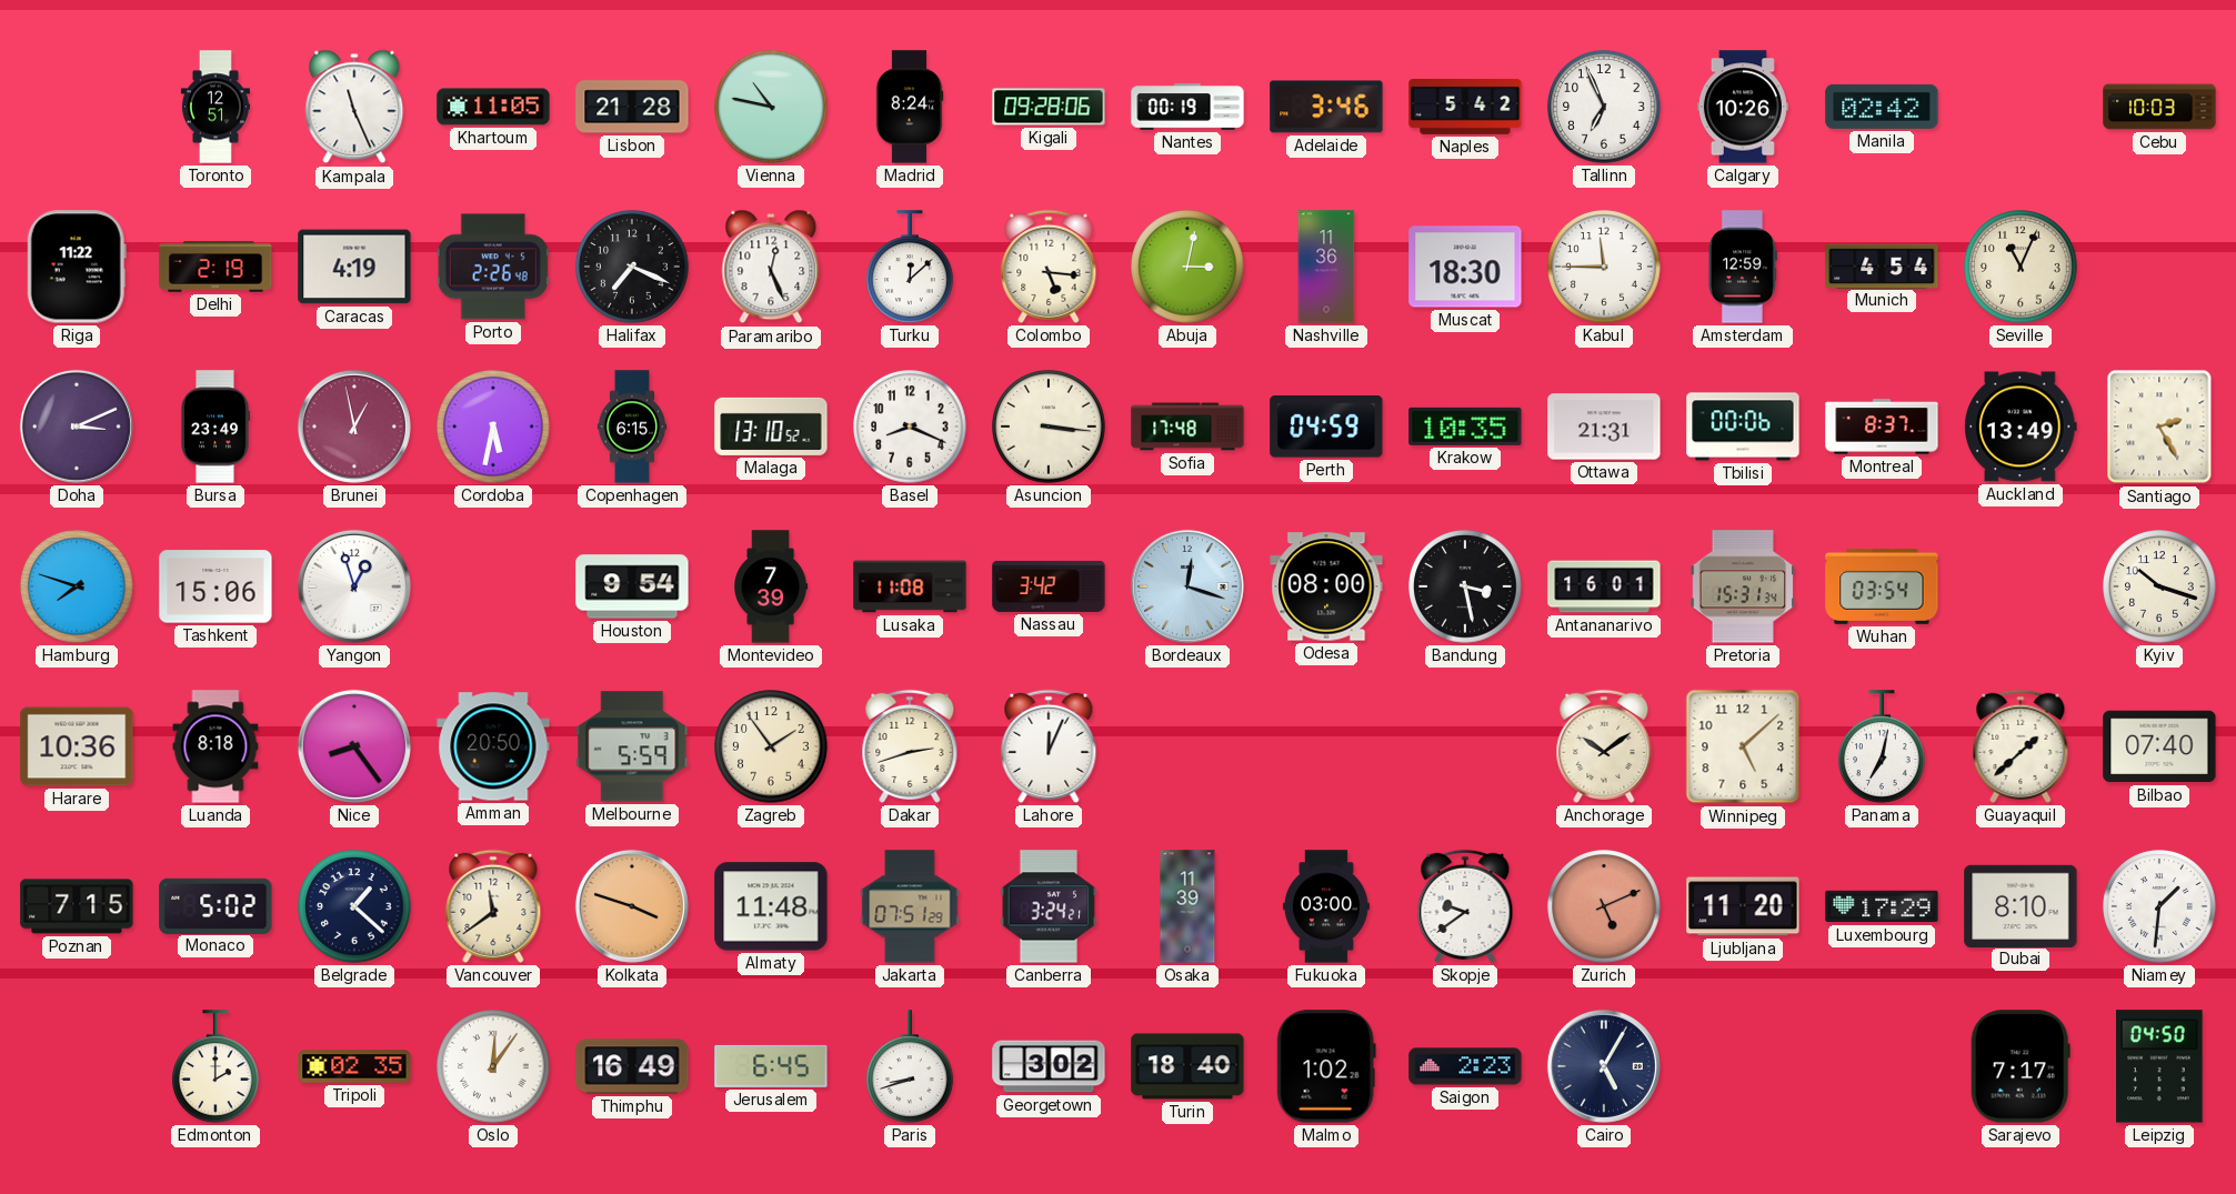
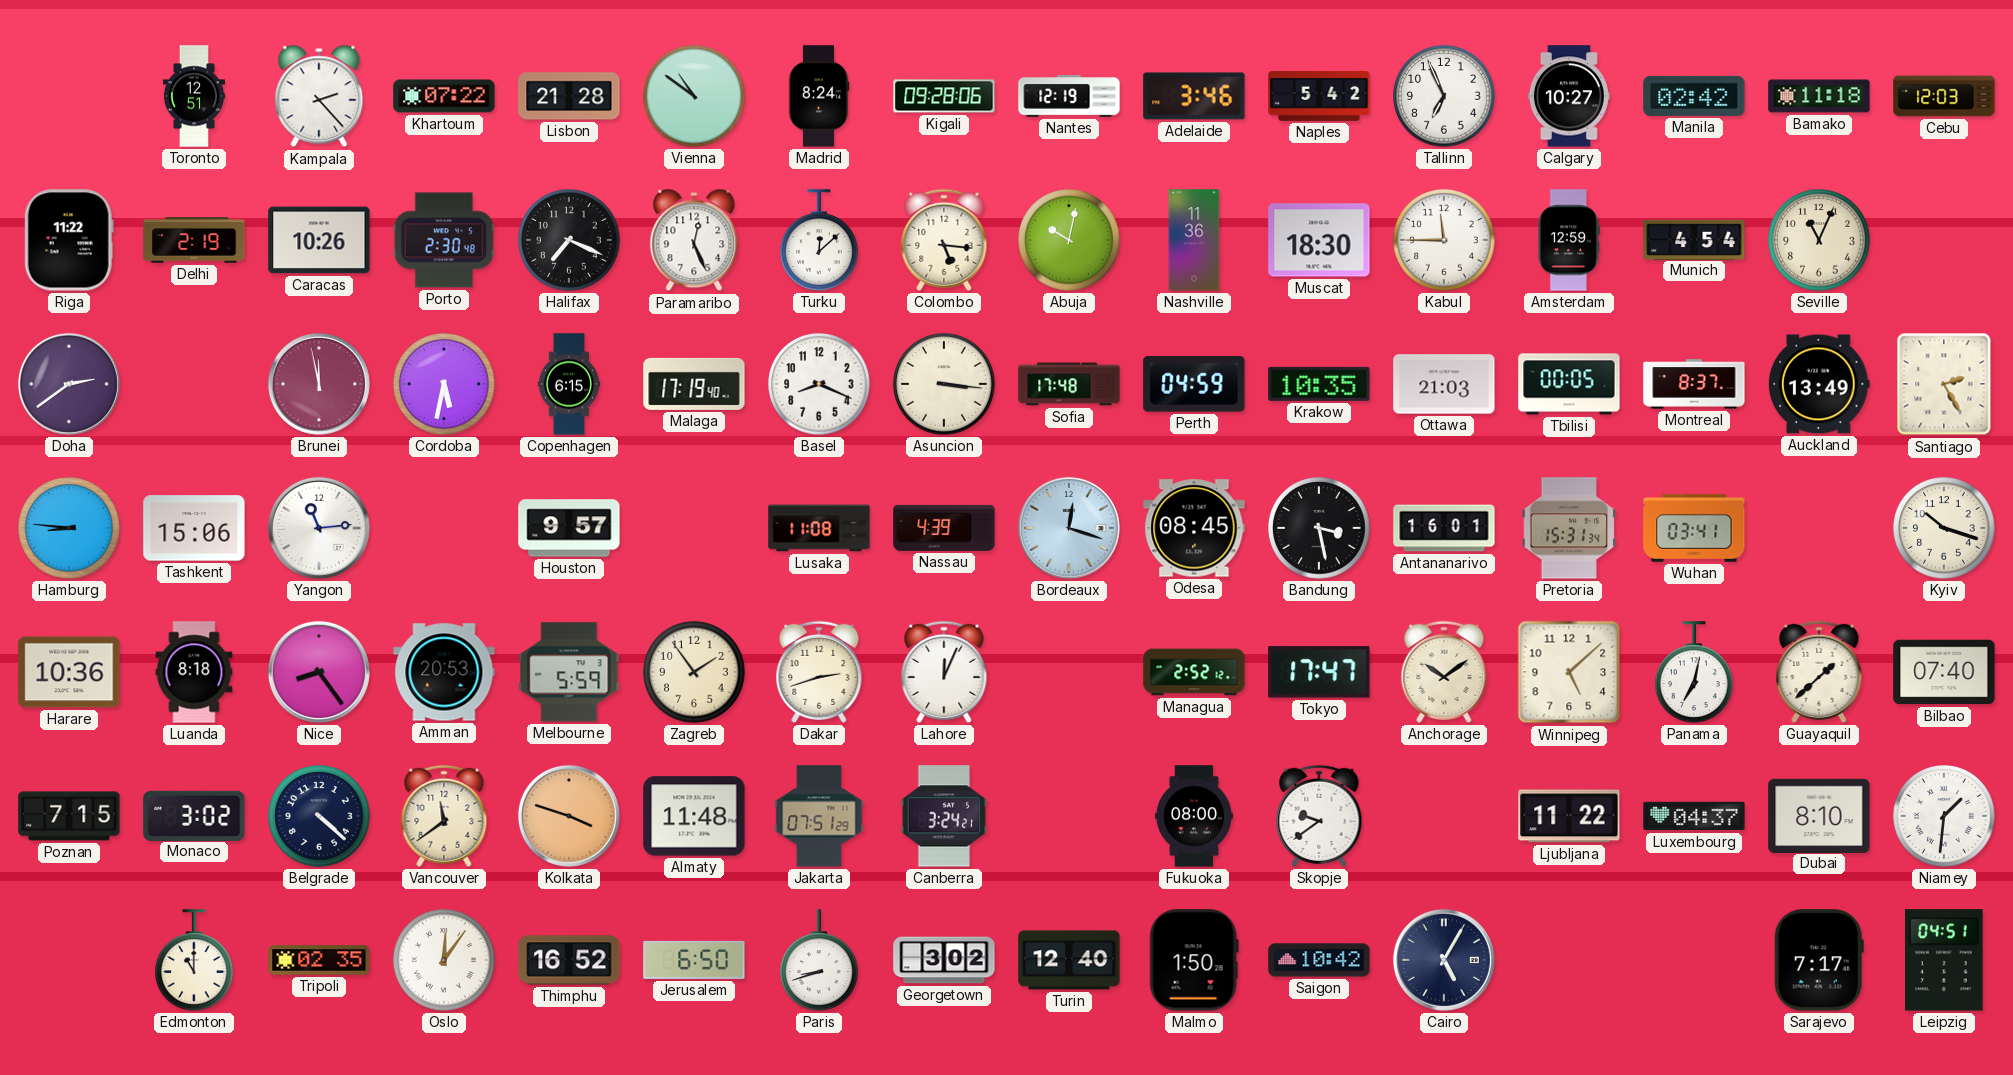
Kampala: 11:26 -> 2:23
Khartoum: 11:05 -> 07:22
Vienna: 10:47 -> 10:51
Nantes: 00:19 -> 12:19
Calgary: 10:26 -> 10:27
Bamako: none -> 11:18
Cebu: 10:03 -> 12:03
Caracas: 4:19 -> 10:26
Porto: 2:26 -> 2:30
Abuja: 3:02 -> 10:02
Doha: 3:11 -> 2:39
Bursa: 23:49 -> none
Brunei: 12:58 -> 11:58
Malaga: 13:10 -> 17:19
Ottawa: 21:31 -> 21:03
Tbilisi: 00:06 -> 00:05
Hamburg: 7:48 -> 8:46
Yangon: 12:57 -> 11:14
Houston: 9:54 -> 9:57
Montevideo: 7:39 -> none
Nassau: 3:42 -> 4:39
Odesa: 08:00 -> 08:45
Wuhan: 03:54 -> 03:41
Amman: 20:50 -> 20:53
Managua: none -> 2:52
Tokyo: none -> 17:47
Monaco: 5:02 -> 3:02
Belgrade: 1:22 -> 4:22
Osaka: 11:39 -> none
Fukuoka: 03:00 -> 08:00
Zurich: 5:11 -> none
Ljubljana: 11:20 -> 11:22
Luxembourg: 17:29 -> 04:37
Edmonton: 2:00 -> 11:00
Thimphu: 16:49 -> 16:52
Jerusalem: 6:45 -> 6:50
Turin: 18:40 -> 12:40
Malmo: 1:02 -> 1:50
Saigon: 2:23 -> 10:42
Leipzig: 04:50 -> 04:51
